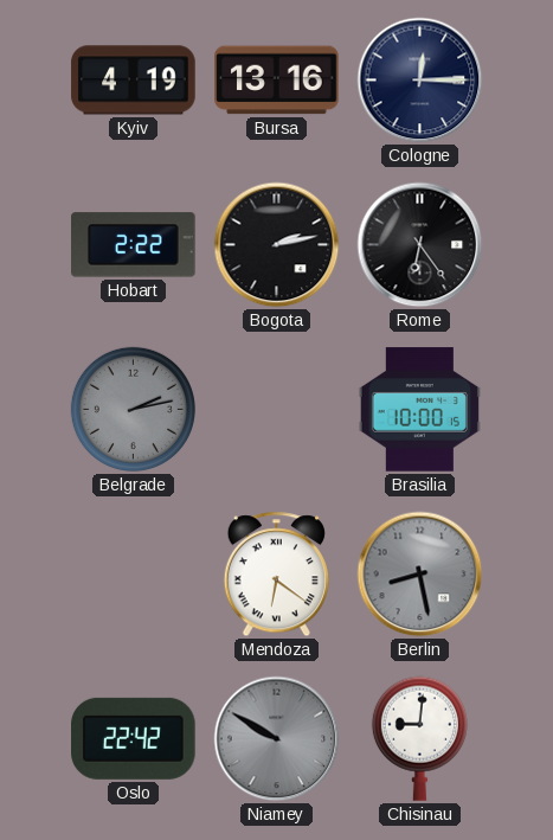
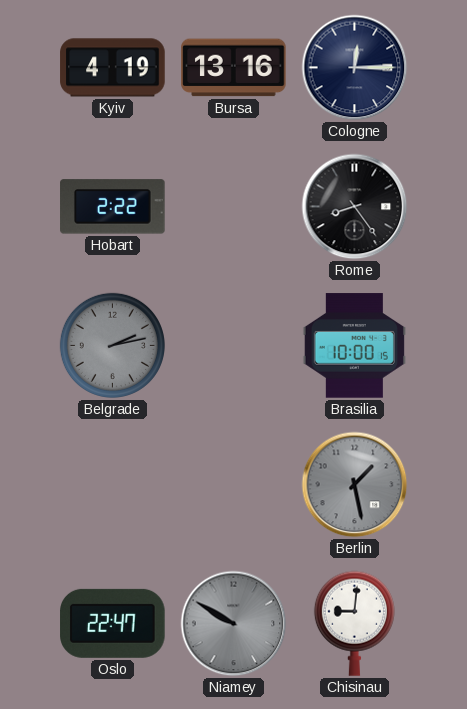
Bogota: 2:13 -> none
Rome: 6:24 -> 8:24
Mendoza: 6:21 -> none
Berlin: 8:28 -> 1:28
Oslo: 22:42 -> 22:47
